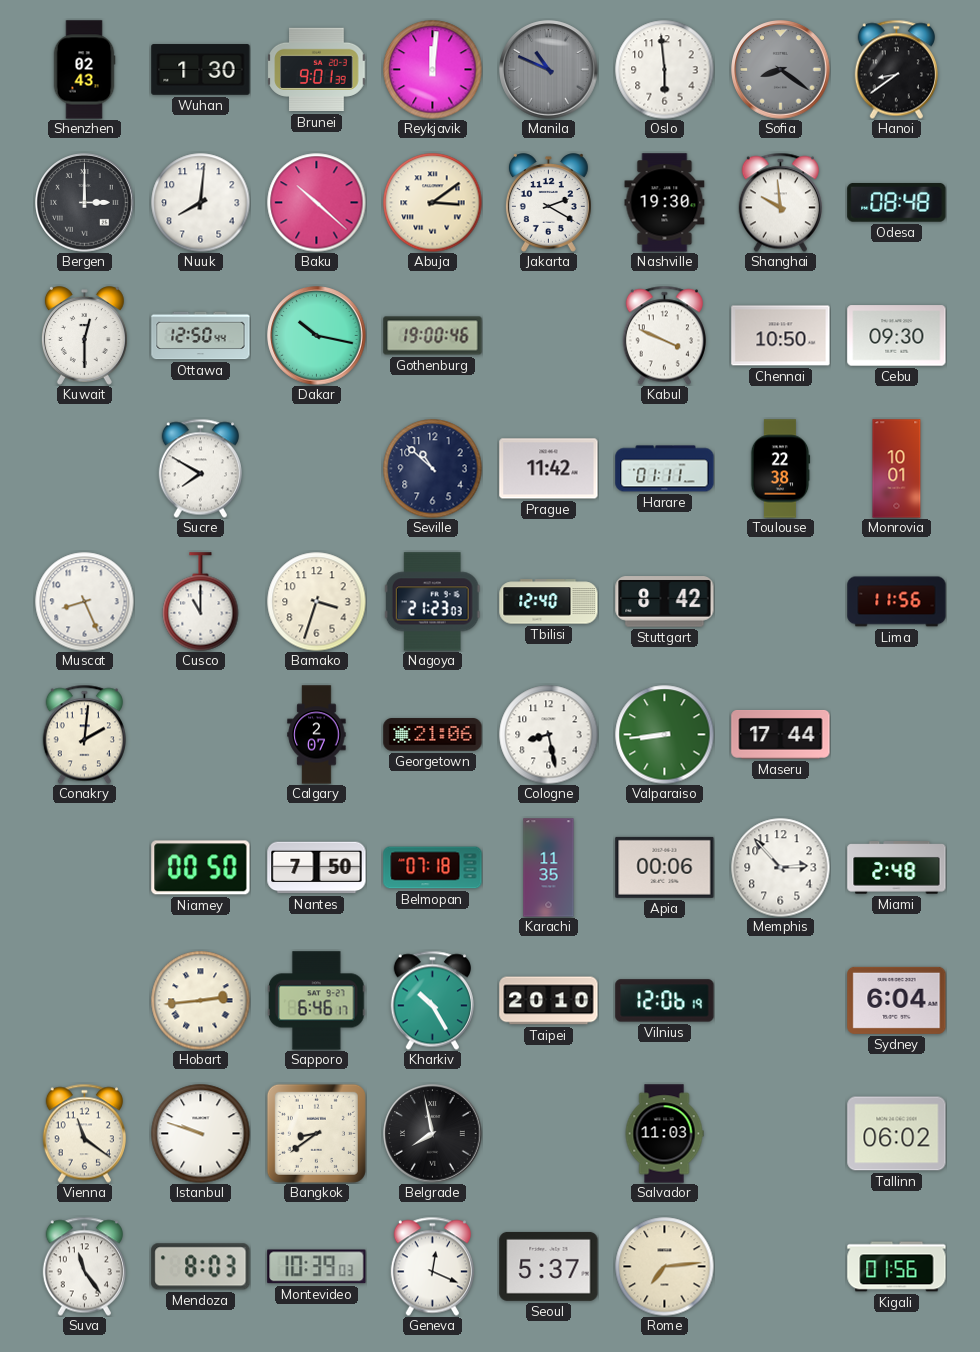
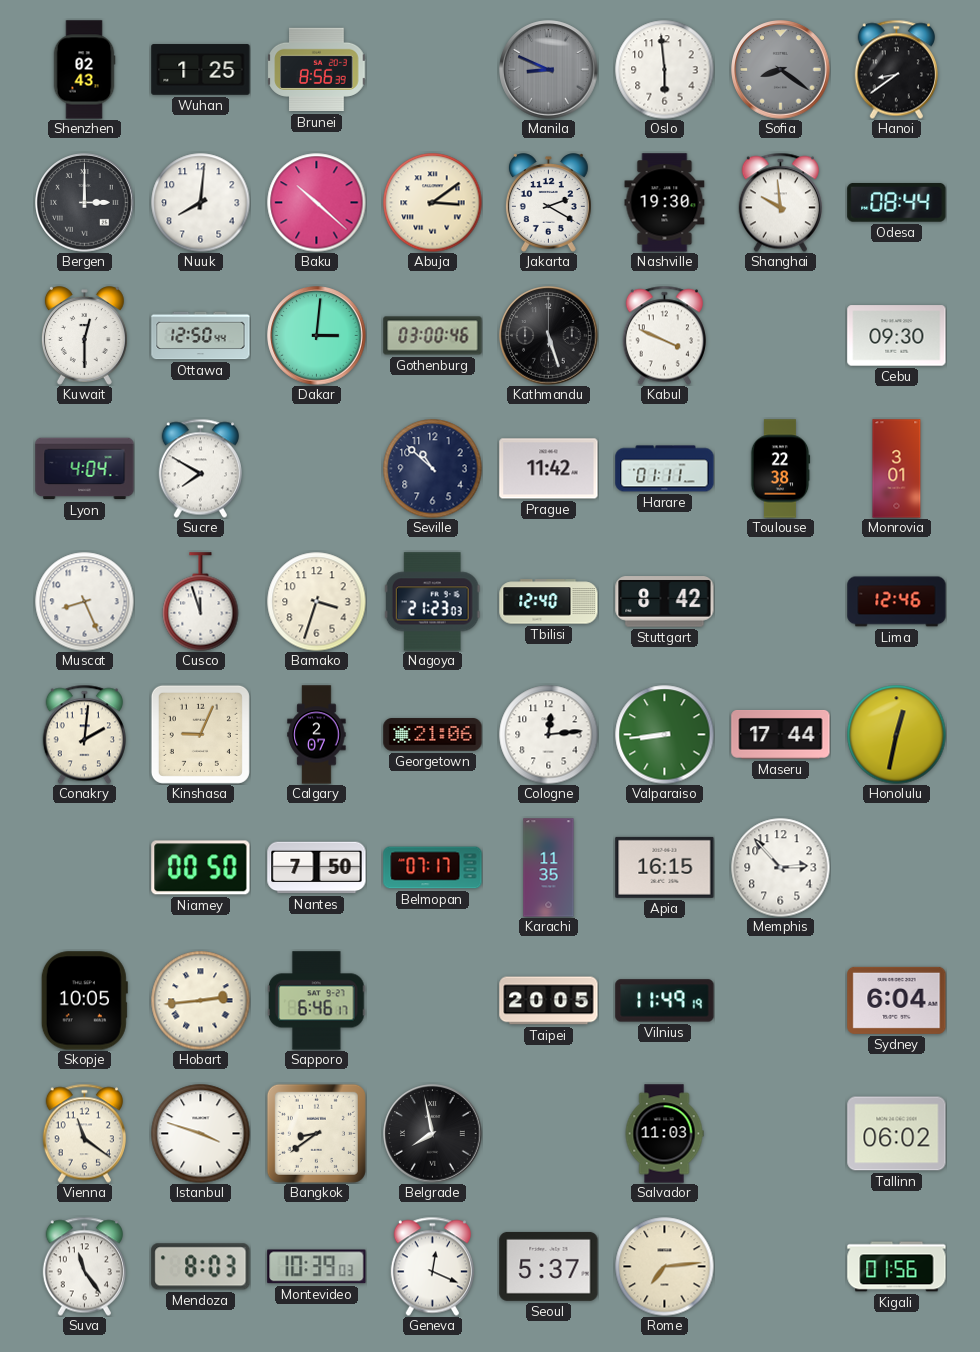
Wuhan: 1:30 -> 1:25
Brunei: 9:01 -> 8:56
Reykjavik: 12:01 -> none
Manila: 10:49 -> 8:49
Odesa: 08:48 -> 08:44
Dakar: 10:17 -> 3:01
Gothenburg: 19:00 -> 03:00
Kathmandu: none -> 5:27
Chennai: 10:50 -> none
Lyon: none -> 4:04
Monrovia: 10:01 -> 3:01
Cusco: 11:00 -> 11:57
Lima: 11:56 -> 12:46
Kinshasa: none -> 9:04
Cologne: 8:28 -> 12:14
Honolulu: none -> 12:32
Belmopan: 07:18 -> 07:17
Apia: 00:06 -> 16:15
Miami: 2:48 -> none
Skopje: none -> 10:05
Kharkiv: 10:25 -> none
Taipei: 20:10 -> 20:05
Vilnius: 12:06 -> 11:49
Istanbul: 9:48 -> 3:48
